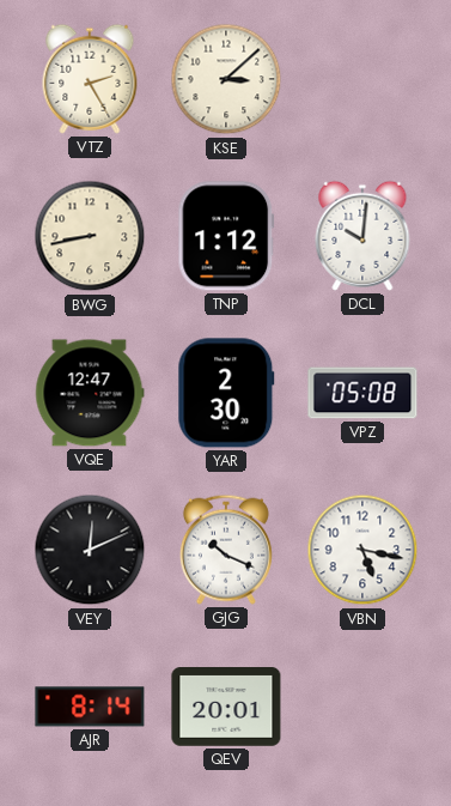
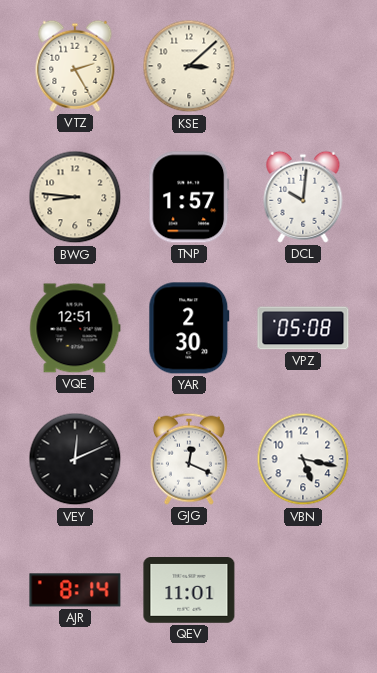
BWG: 8:43 -> 8:46
TNP: 1:12 -> 1:57
VQE: 12:47 -> 12:51
GJG: 10:19 -> 12:19
QEV: 20:01 -> 11:01
